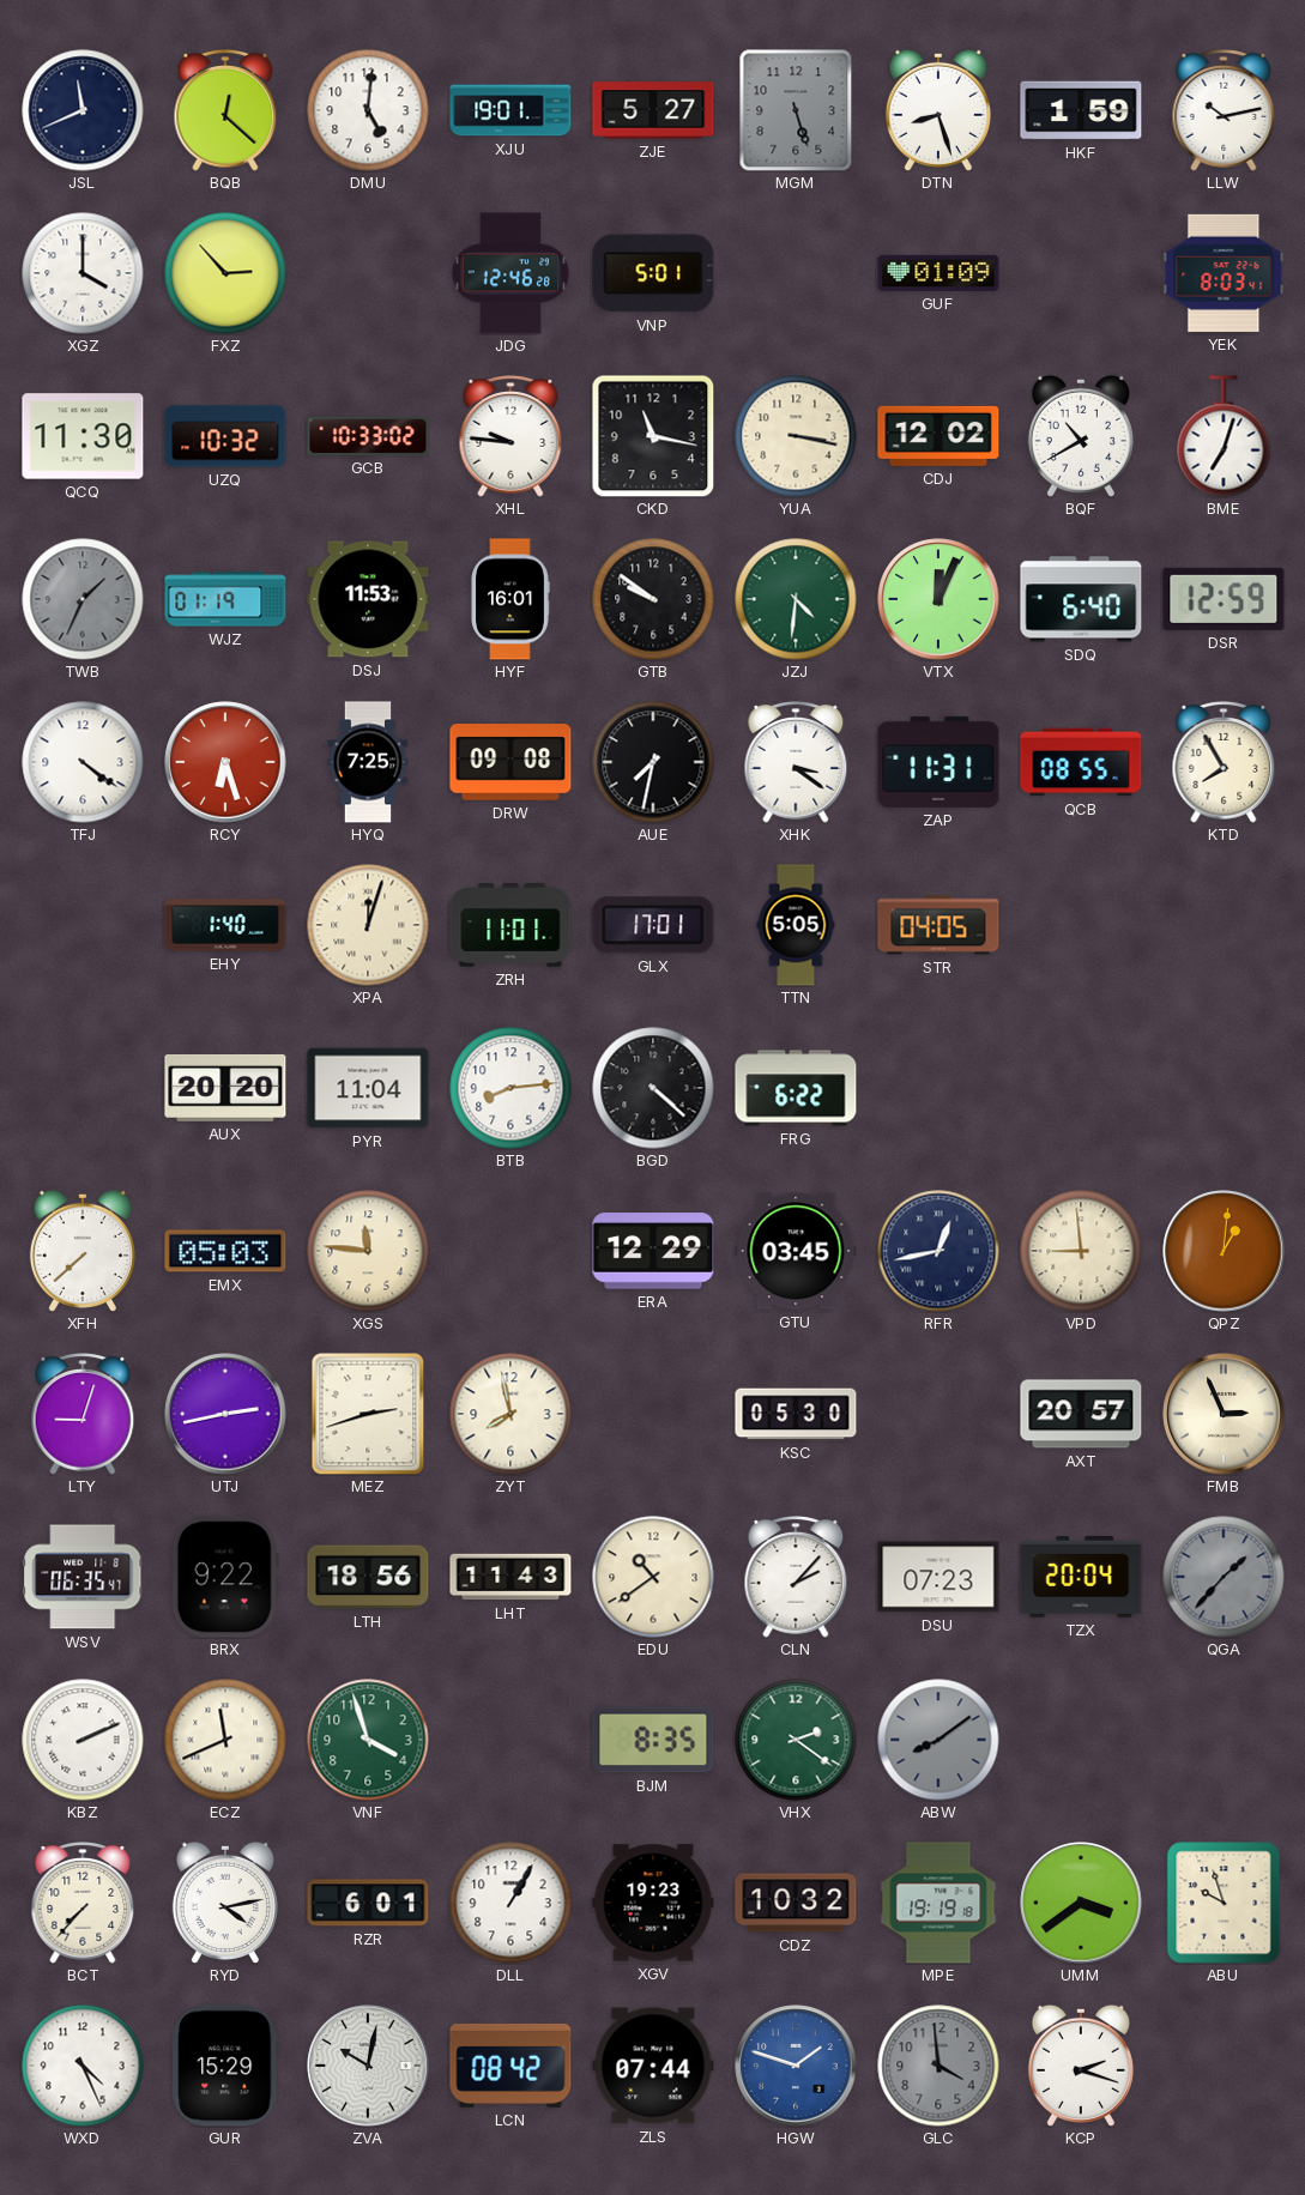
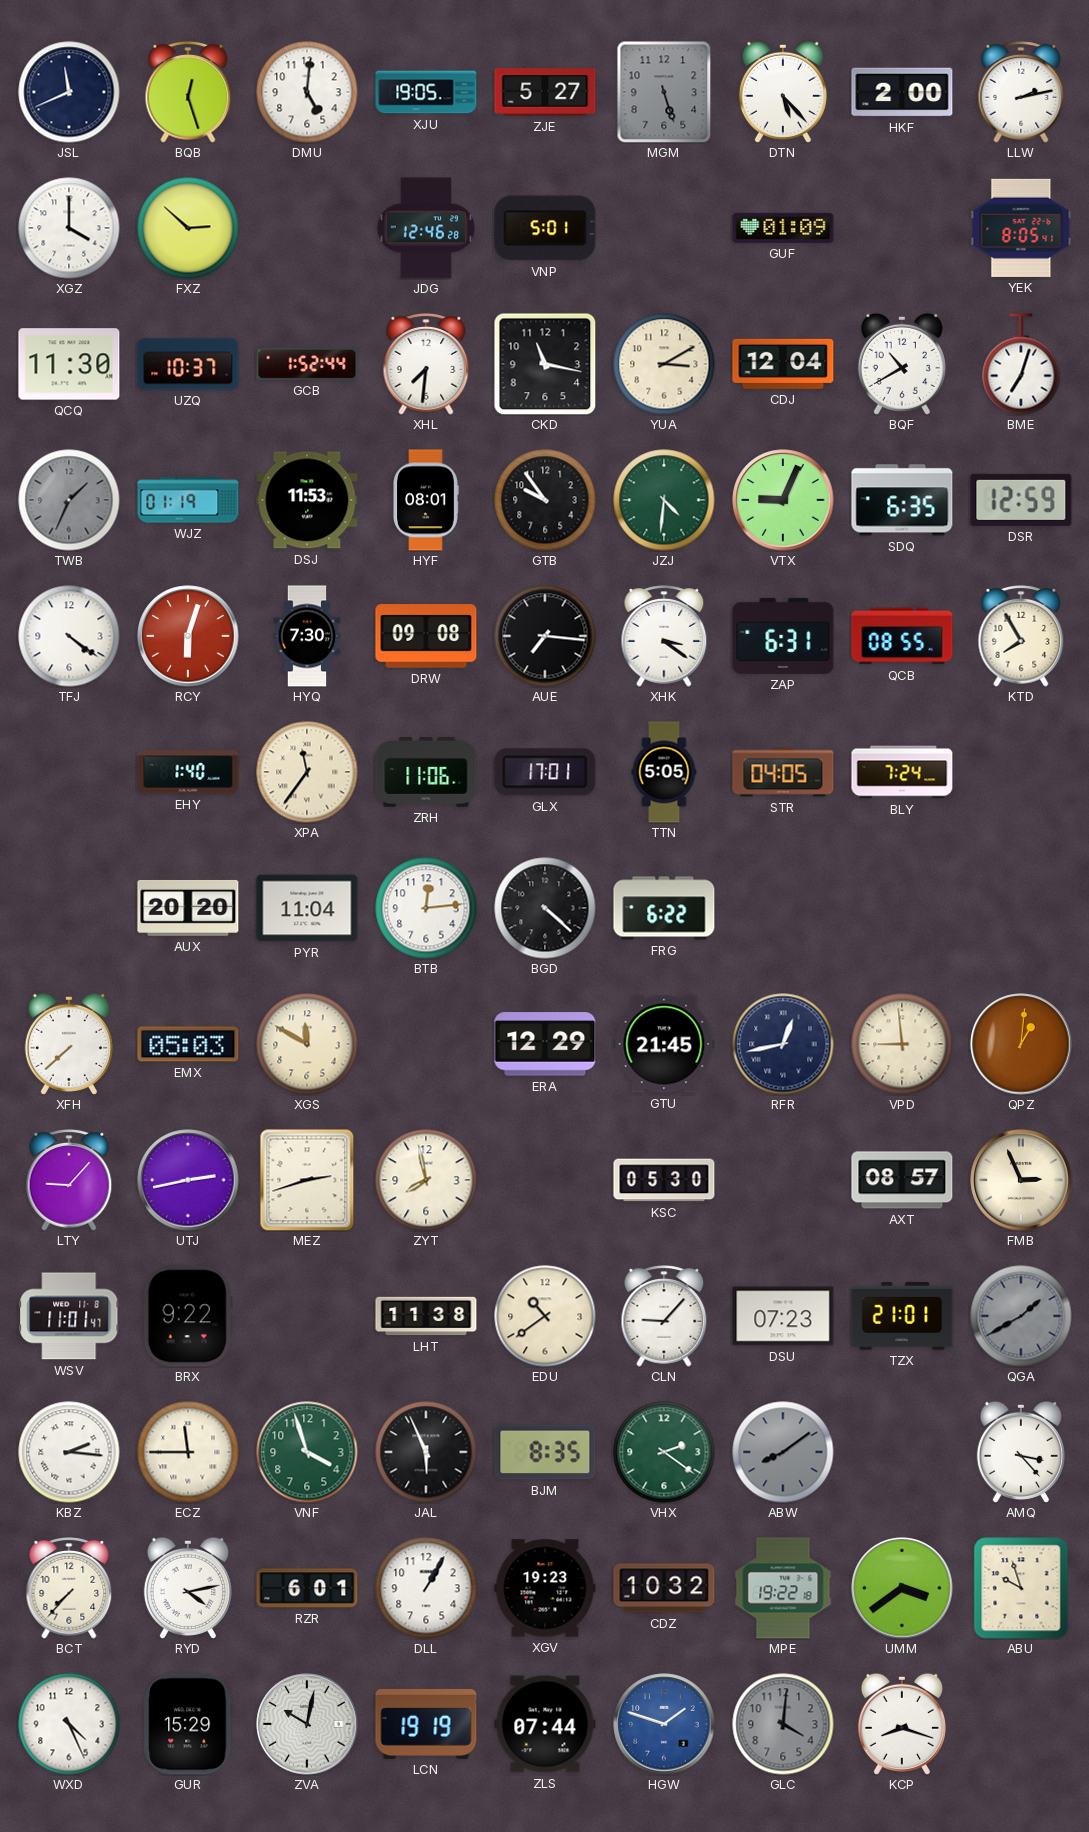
BQB: 12:22 -> 12:27
XJU: 19:01 -> 19:05
DTN: 8:27 -> 5:23
HKF: 1:59 -> 2:00
LLW: 10:13 -> 2:13
FXZ: 2:53 -> 2:52
YEK: 8:03 -> 8:05
UZQ: 10:32 -> 10:37
GCB: 10:33 -> 1:52
XHL: 9:46 -> 7:31
YUA: 3:17 -> 3:10
CDJ: 12:02 -> 12:04
HYF: 16:01 -> 08:01
GTB: 9:51 -> 9:54
VTX: 12:04 -> 9:04
SDQ: 6:40 -> 6:35
RCY: 6:27 -> 6:03
HYQ: 7:25 -> 7:30
AUE: 7:32 -> 7:16
ZAP: 11:31 -> 6:31
XPA: 12:03 -> 11:36
ZRH: 11:01 -> 11:06
BLY: none -> 7:24
BTB: 8:14 -> 12:14
XGS: 11:46 -> 11:50
GTU: 03:45 -> 21:45
LTY: 9:03 -> 9:07
AXT: 20:57 -> 08:57
WSV: 06:35 -> 11:01
LTH: 18:56 -> none
LHT: 11:43 -> 11:38
CLN: 2:07 -> 9:07
TZX: 20:04 -> 21:01
QGA: 1:37 -> 1:40
KBZ: 2:11 -> 2:16
ECZ: 11:41 -> 11:45
JAL: none -> 5:56
AMQ: none -> 3:23
MPE: 19:19 -> 19:22
LCN: 08:42 -> 19:19
GLC: 3:59 -> 4:01
KCP: 2:18 -> 8:18
